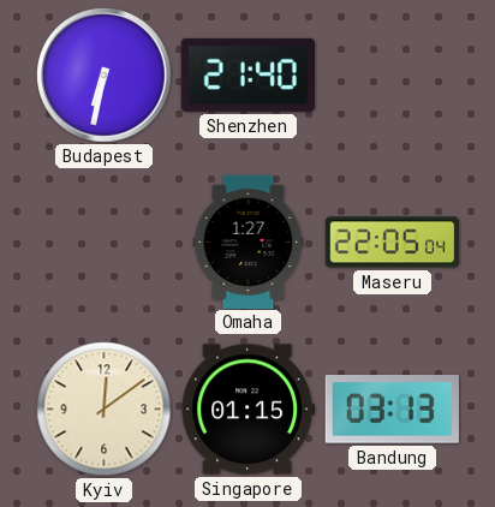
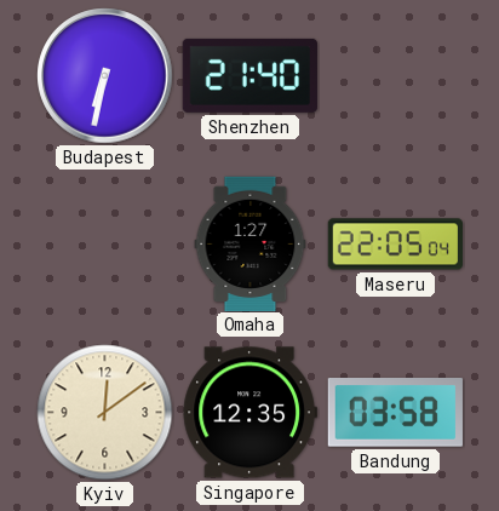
Singapore: 01:15 -> 12:35
Bandung: 03:13 -> 03:58
